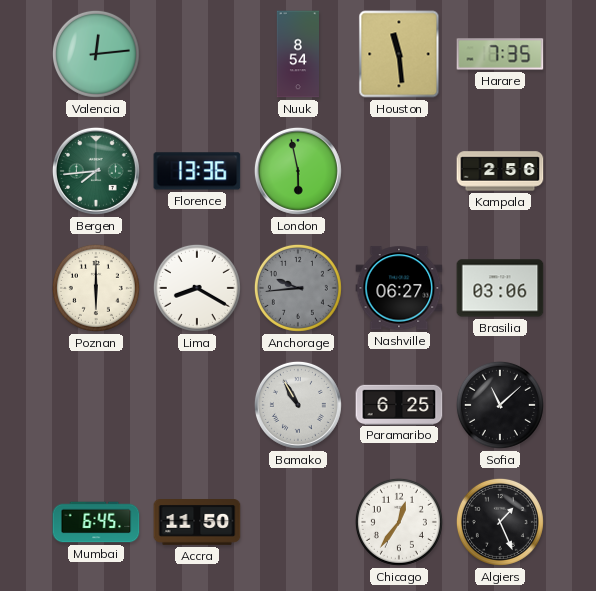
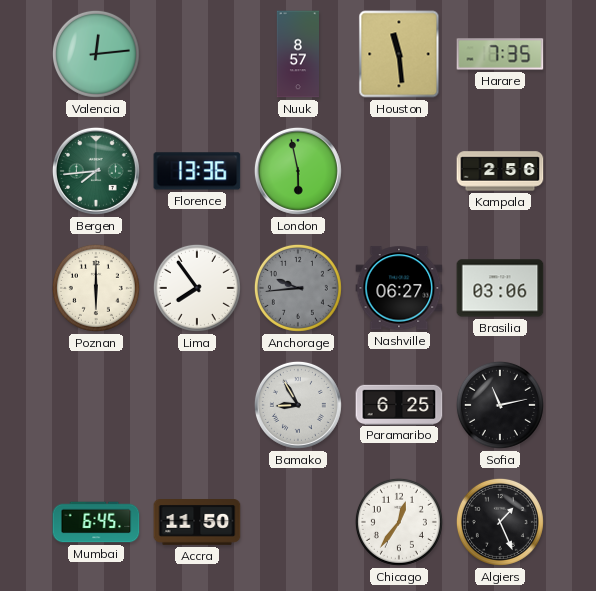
Nuuk: 8:54 -> 8:57
Lima: 8:20 -> 7:54
Bamako: 10:55 -> 8:55
Sofia: 11:08 -> 11:13
